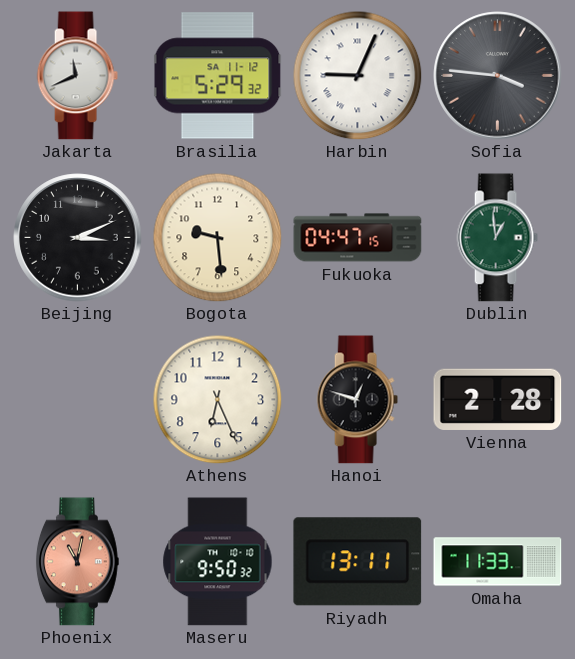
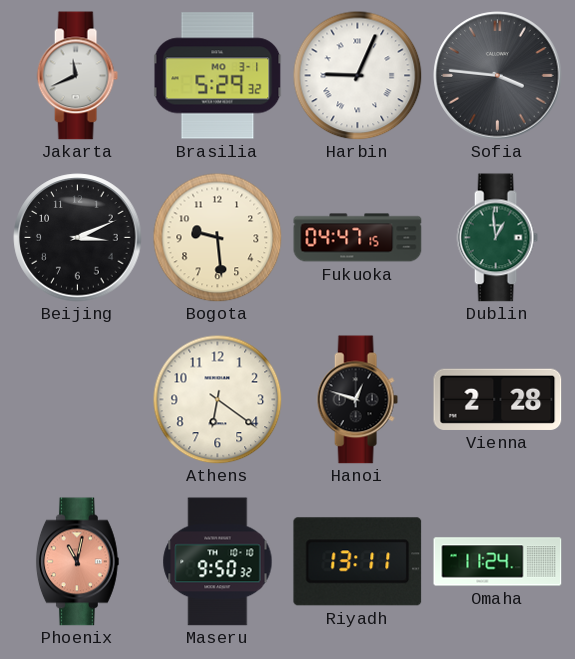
Brasilia date: SA 11-12 -> MO 3-1
Athens: 6:26 -> 6:21
Omaha: 11:33 -> 11:24
